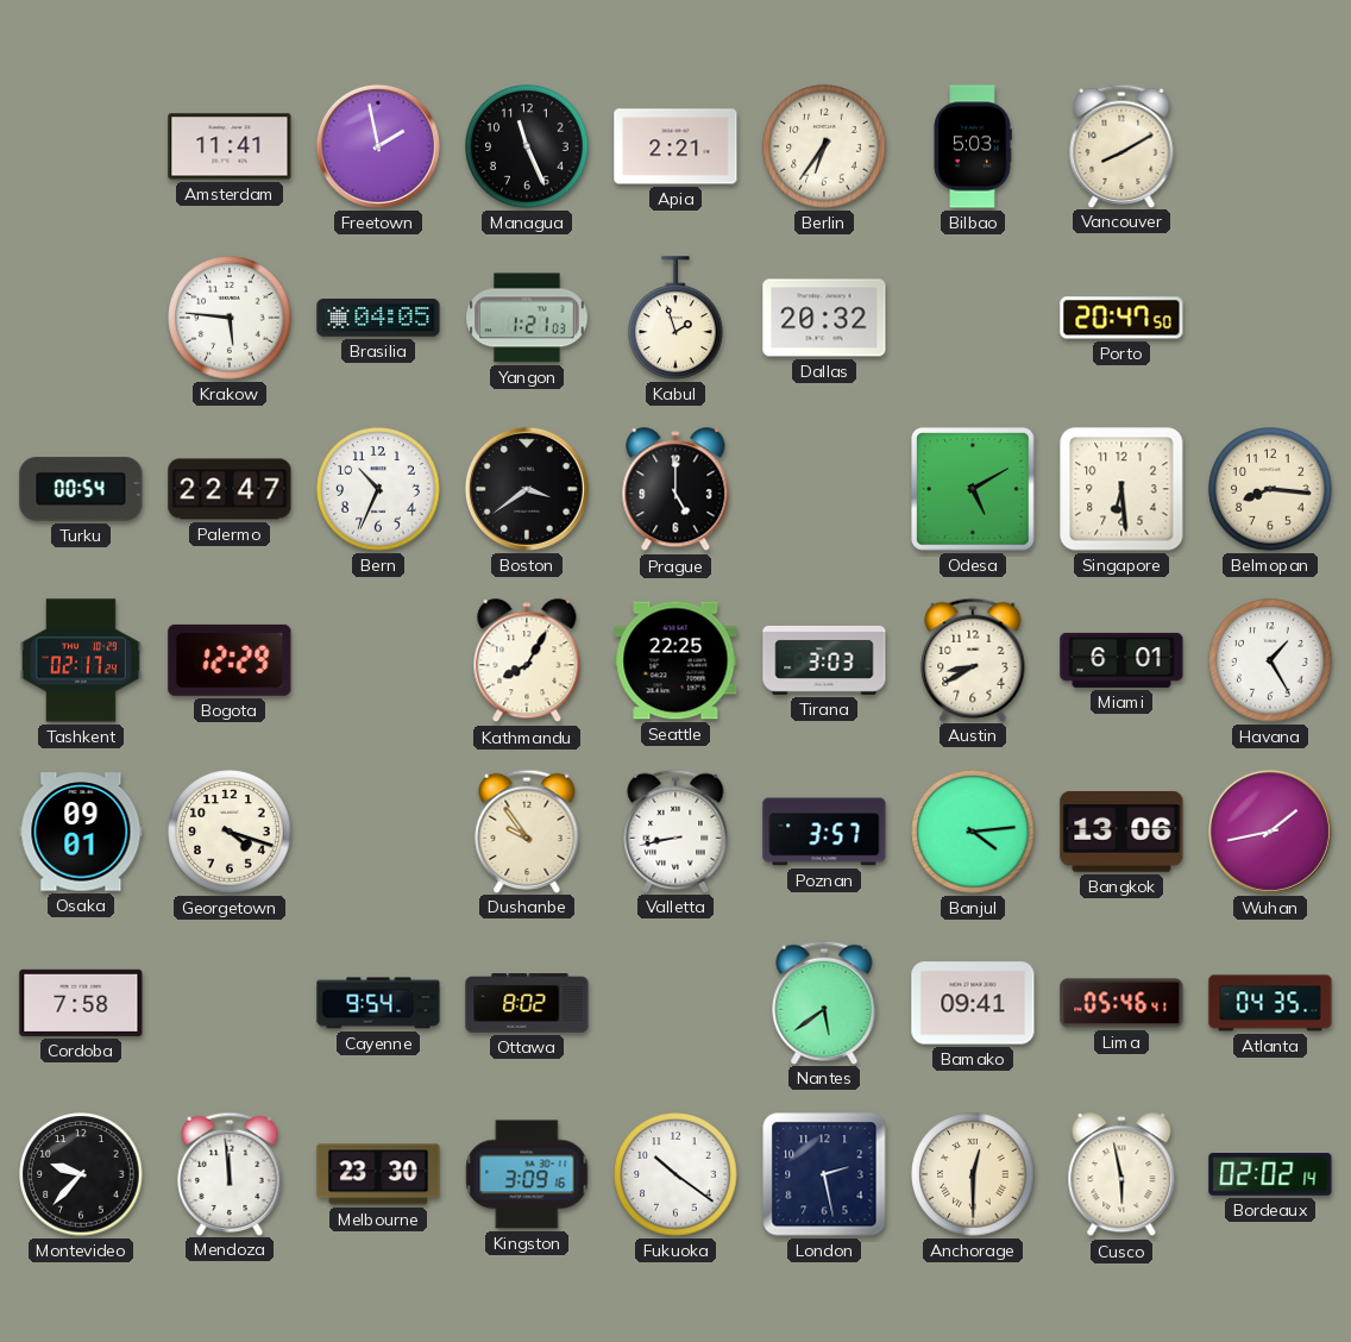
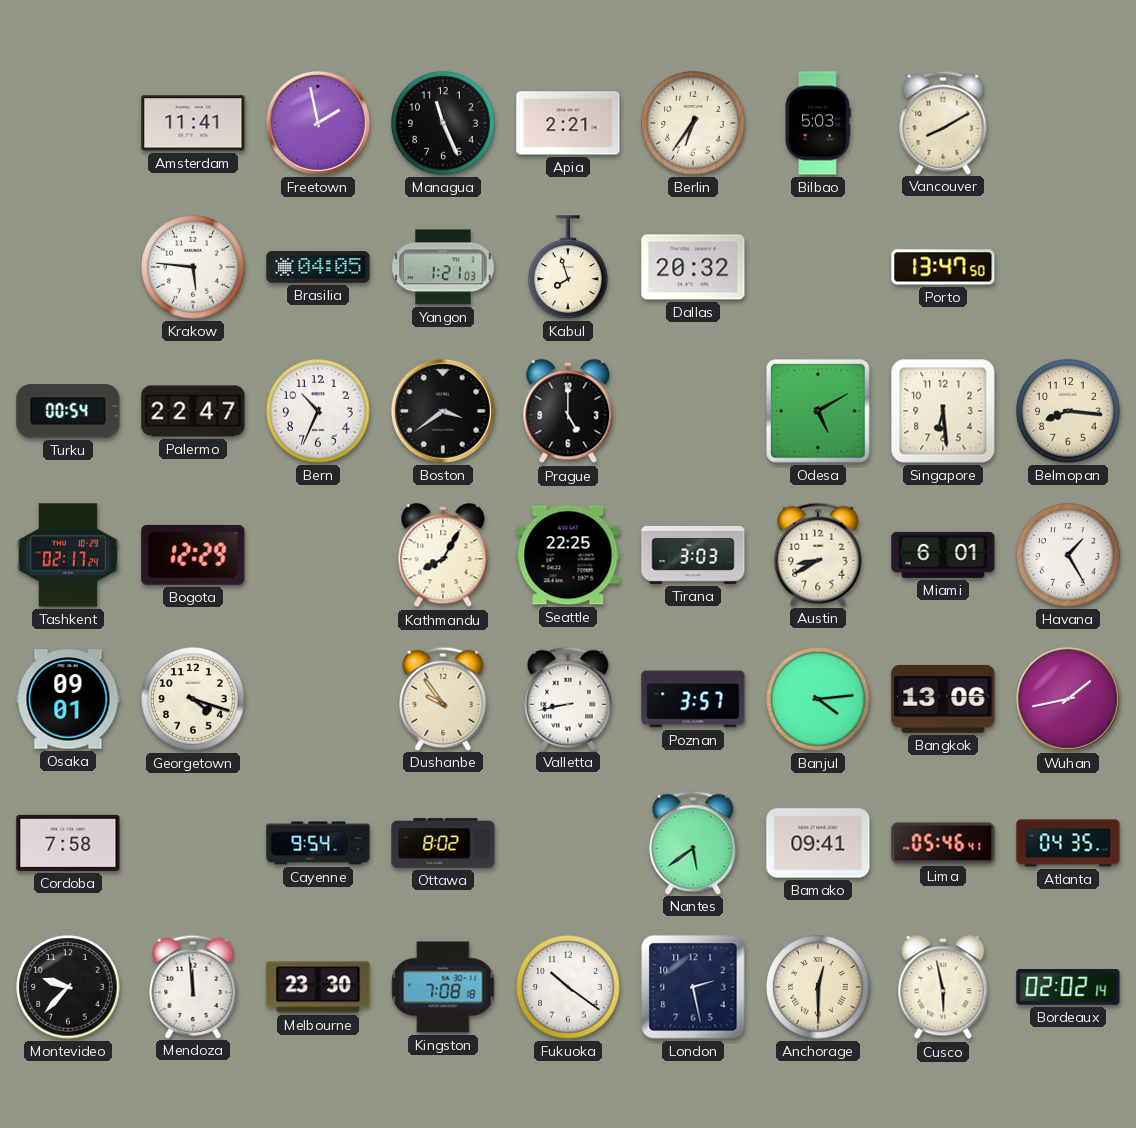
Kabul: 1:57 -> 7:57
Porto: 20:47 -> 13:47
Kingston: 3:09 -> 7:08
